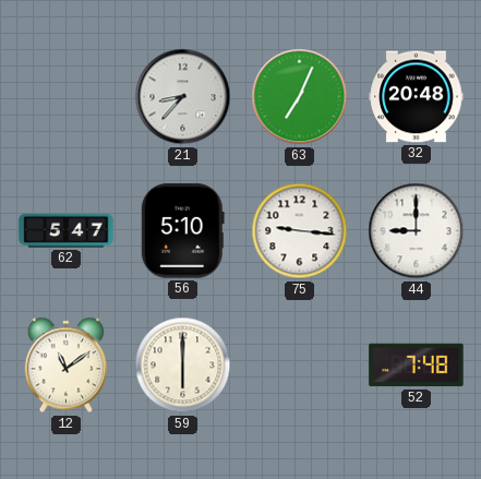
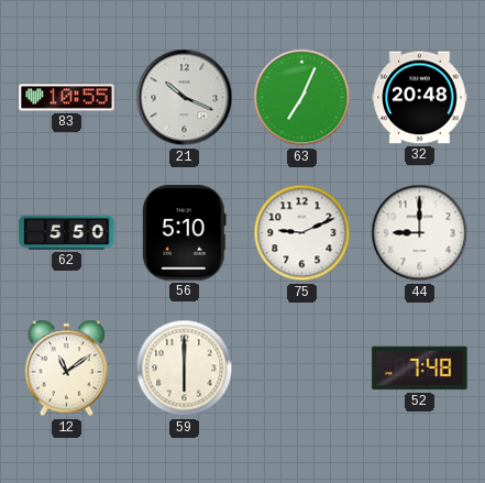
83: none -> 10:55
21: 8:37 -> 10:19
62: 5:47 -> 5:50
75: 9:16 -> 9:11
